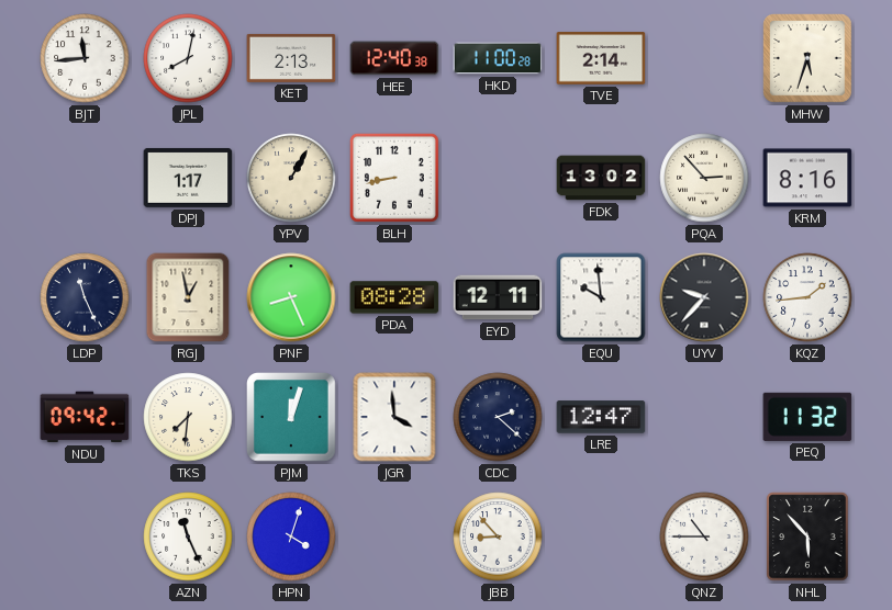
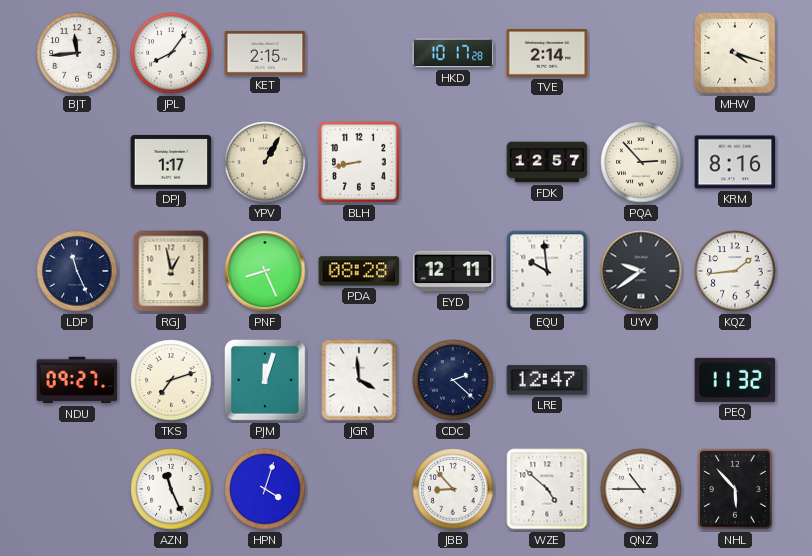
JPL: 8:02 -> 8:06
KET: 2:13 -> 2:15
HEE: 12:40 -> none
HKD: 11:00 -> 10:17
MHW: 5:33 -> 4:18
FDK: 13:02 -> 12:57
UYV: 9:37 -> 9:39
NDU: 09:42 -> 09:27
TKS: 7:31 -> 7:12
WZE: none -> 4:52
